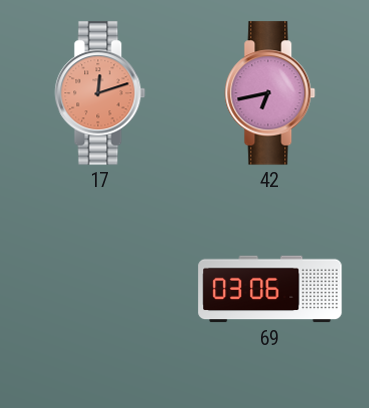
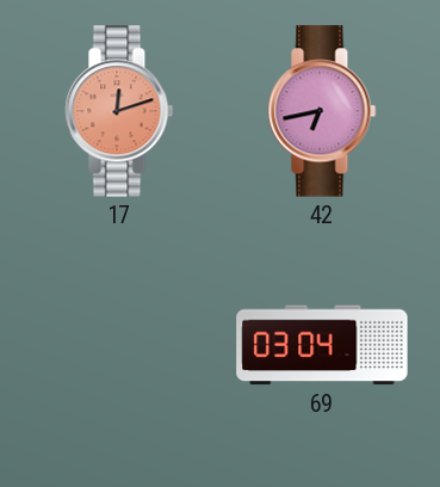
69: 03:06 -> 03:04
